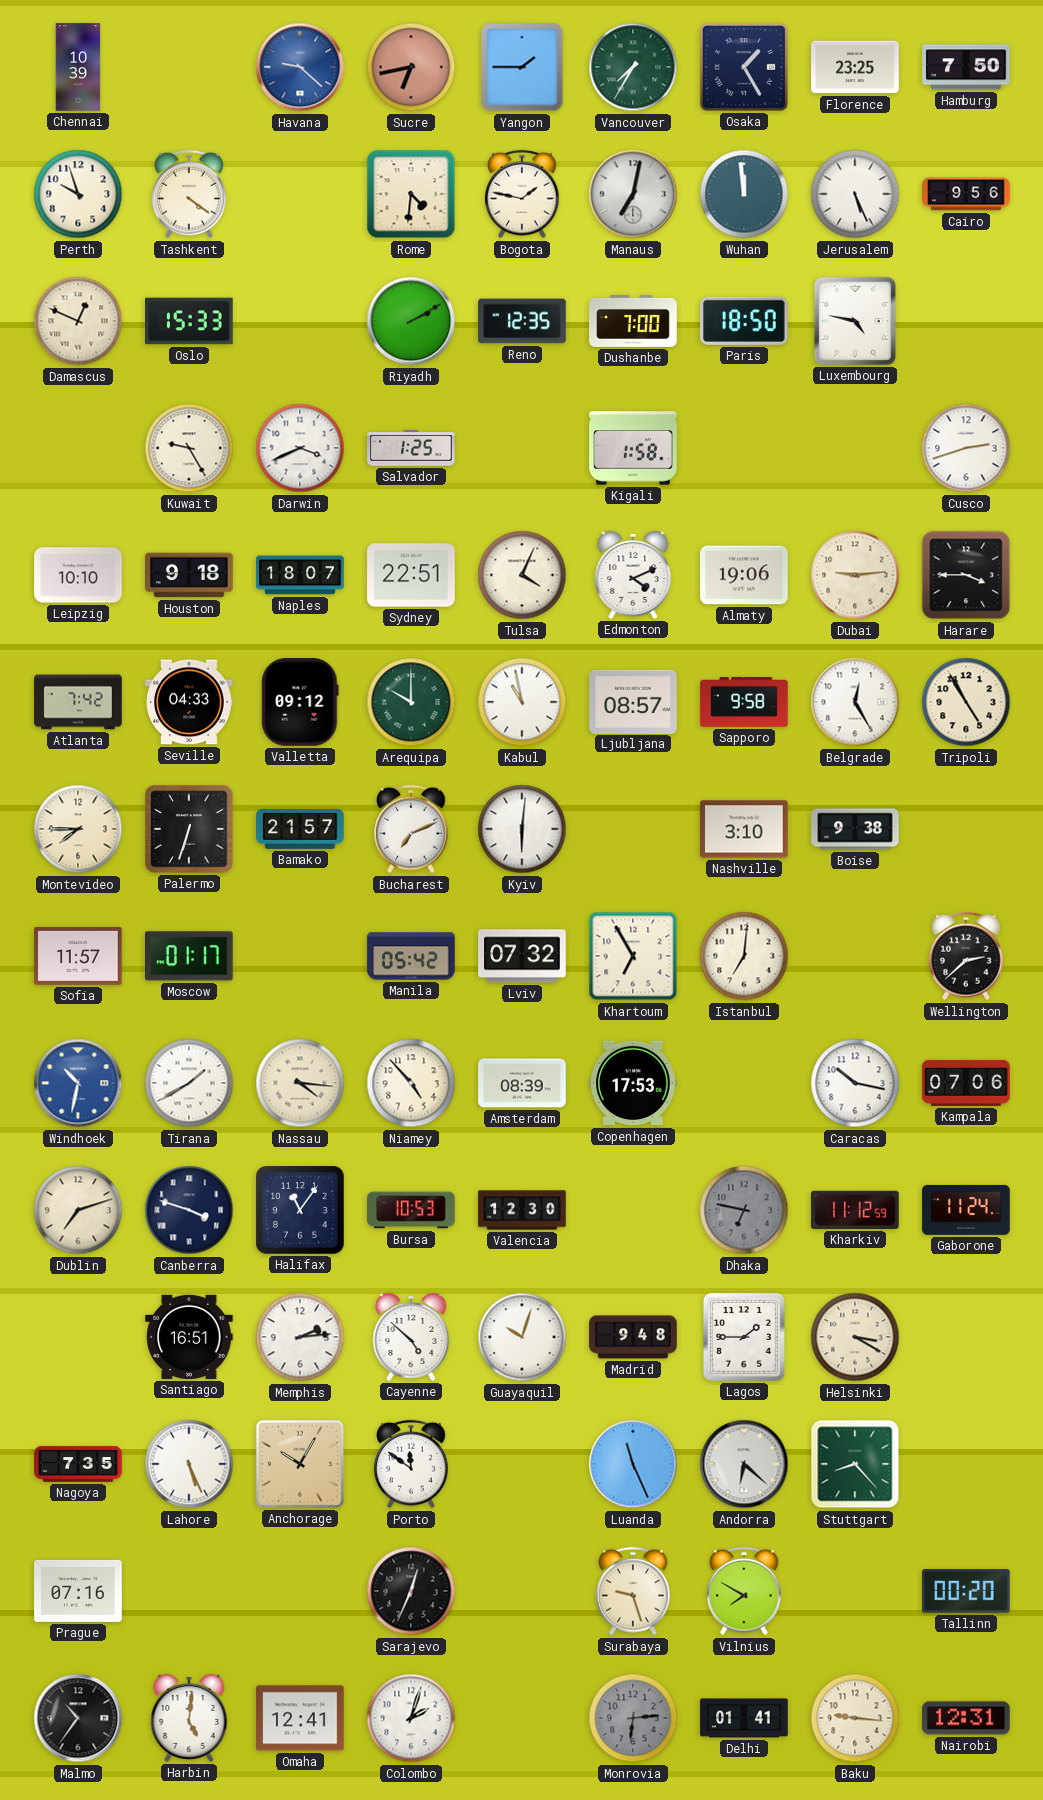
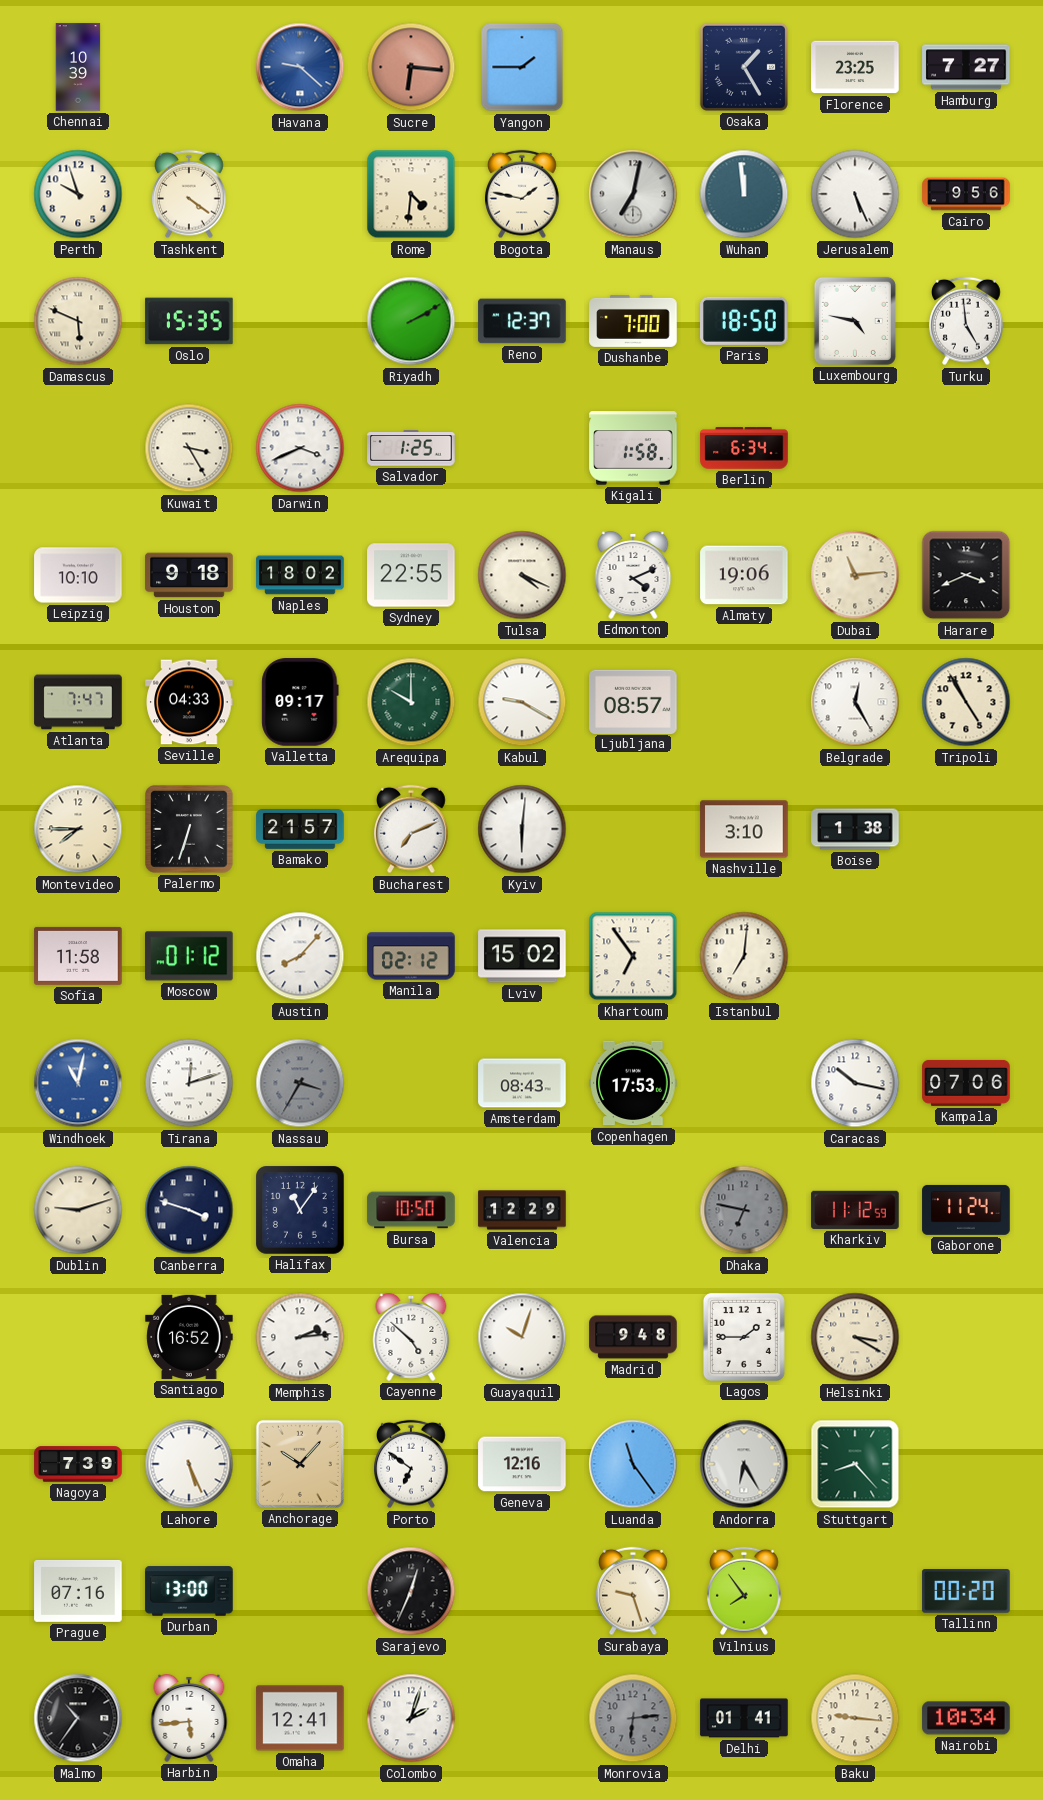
Sucre: 6:43 -> 6:16
Vancouver: 7:35 -> none
Hamburg: 7:50 -> 7:27
Damascus: 12:49 -> 5:49
Oslo: 15:33 -> 15:35
Reno: 12:35 -> 12:37
Turku: none -> 4:59
Kuwait: 9:25 -> 3:25
Berlin: none -> 6:34
Cusco: 2:42 -> none
Naples: 18:07 -> 18:02
Sydney: 22:51 -> 22:55
Tulsa: 4:04 -> 4:19
Dubai: 9:14 -> 11:14
Harare: 3:45 -> 3:41
Atlanta: 7:42 -> 7:47
Valletta: 09:12 -> 09:17
Kabul: 10:58 -> 9:20
Sapporo: 9:58 -> none
Boise: 9:38 -> 1:38
Sofia: 11:57 -> 11:58
Moscow: 01:17 -> 01:12
Austin: none -> 8:07
Manila: 05:42 -> 02:12
Lviv: 07:32 -> 15:02
Khartoum: 6:55 -> 6:54
Wellington: 2:38 -> none
Windhoek: 10:32 -> 11:02
Tirana: 1:40 -> 12:12
Nassau: 4:16 -> 3:35
Nassau dial: cream -> grey
Niamey: 4:53 -> none
Amsterdam: 08:39 -> 08:43
Dublin: 7:12 -> 9:12
Bursa: 10:53 -> 10:50
Valencia: 12:30 -> 12:29
Santiago: 16:51 -> 16:52
Nagoya: 7:35 -> 7:39
Anchorage: 10:05 -> 10:07
Porto: 11:51 -> 6:51
Geneva: none -> 12:16
Luanda: 11:26 -> 11:24
Andorra: 6:22 -> 6:25
Durban: none -> 13:00
Vilnius: 7:50 -> 7:54
Harbin: 5:01 -> 5:44
Nairobi: 12:31 -> 10:34
